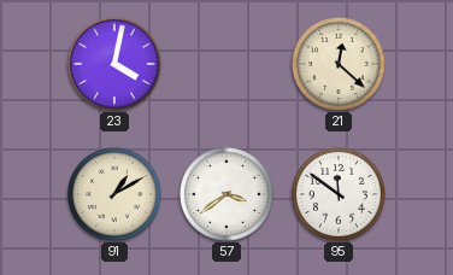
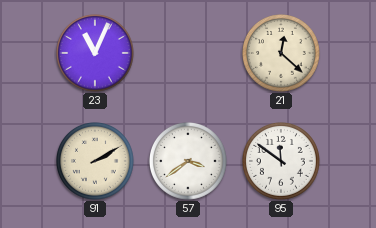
23: 4:02 -> 11:04
91: 1:10 -> 2:10
